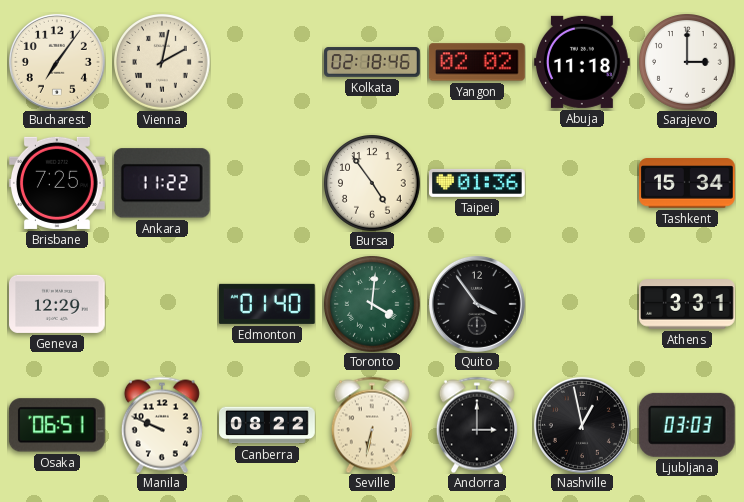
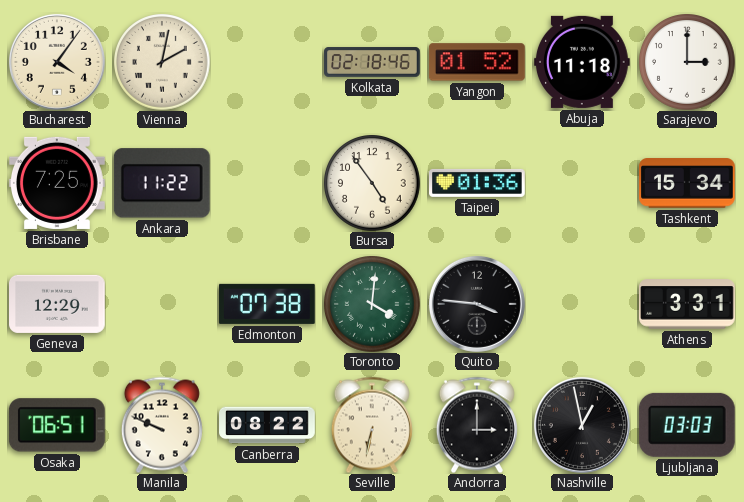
Bucharest: 7:06 -> 4:06
Yangon: 02:02 -> 01:52
Edmonton: 01:40 -> 07:38
Quito: 3:54 -> 3:46
